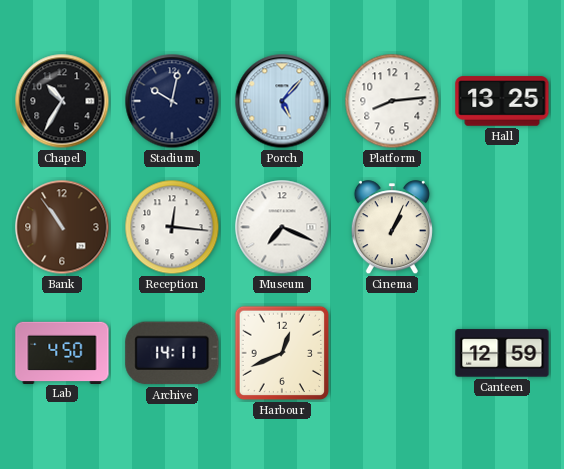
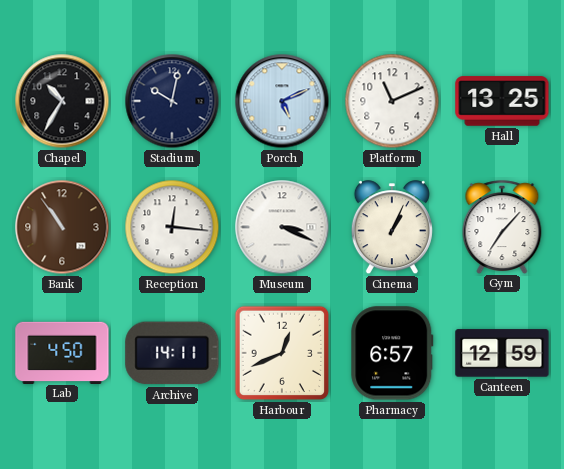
Porch: 5:07 -> 5:11
Platform: 8:14 -> 11:11
Museum: 7:19 -> 3:19
Gym: none -> 7:07
Pharmacy: none -> 6:57
